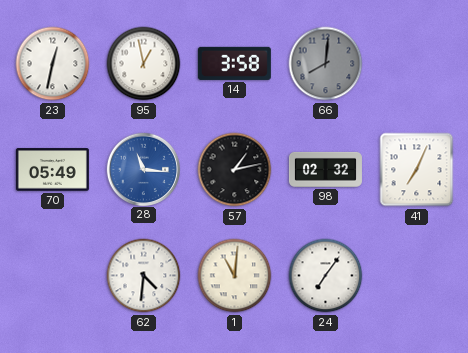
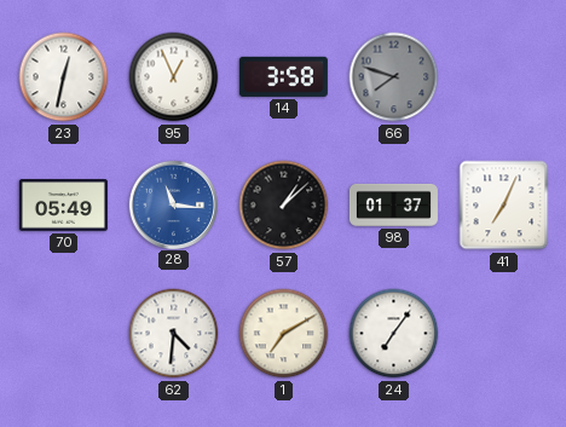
95: 12:58 -> 12:56
66: 8:01 -> 7:48
57: 1:13 -> 1:08
98: 02:32 -> 01:37
1: 11:01 -> 7:10
